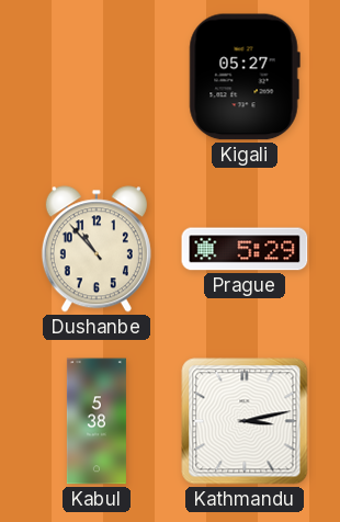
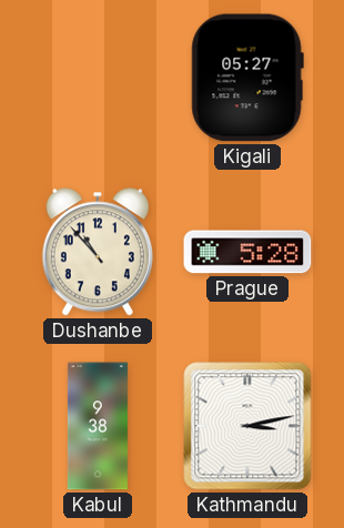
Prague: 5:29 -> 5:28
Kabul: 5:38 -> 9:38
